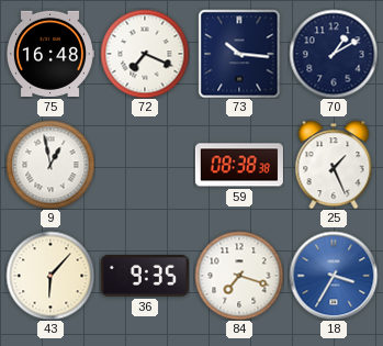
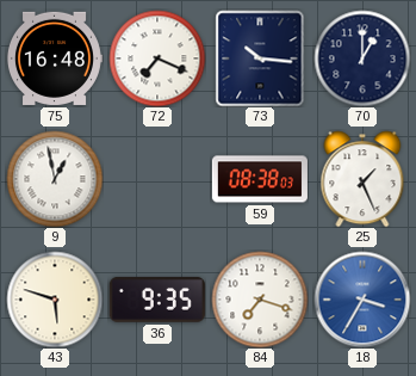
70: 1:10 -> 1:00
59: 08:38:38 -> 08:38:03
43: 6:07 -> 5:48
